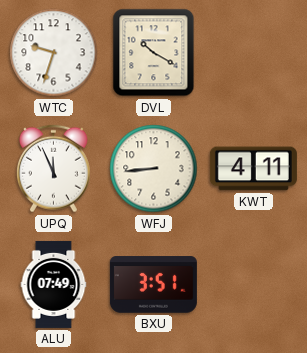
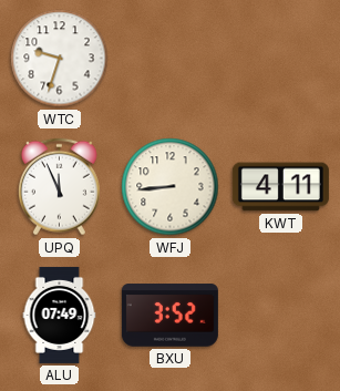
DVL: 10:20 -> none
BXU: 3:51 -> 3:52
